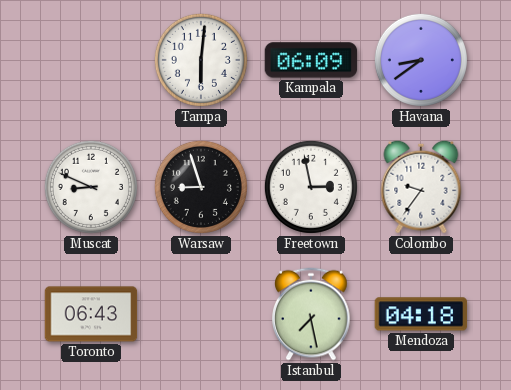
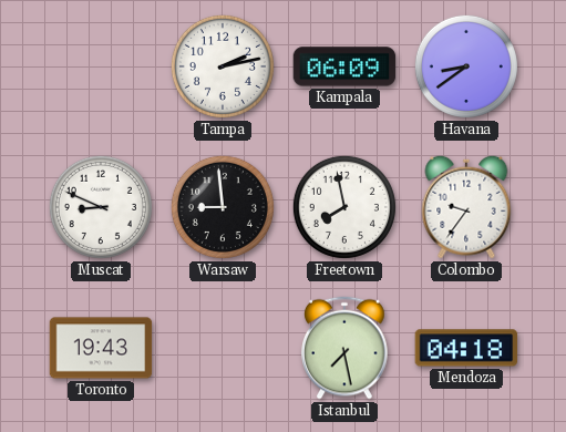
Tampa: 6:01 -> 2:13
Warsaw: 8:57 -> 8:59
Freetown: 2:58 -> 7:58
Toronto: 06:43 -> 19:43
